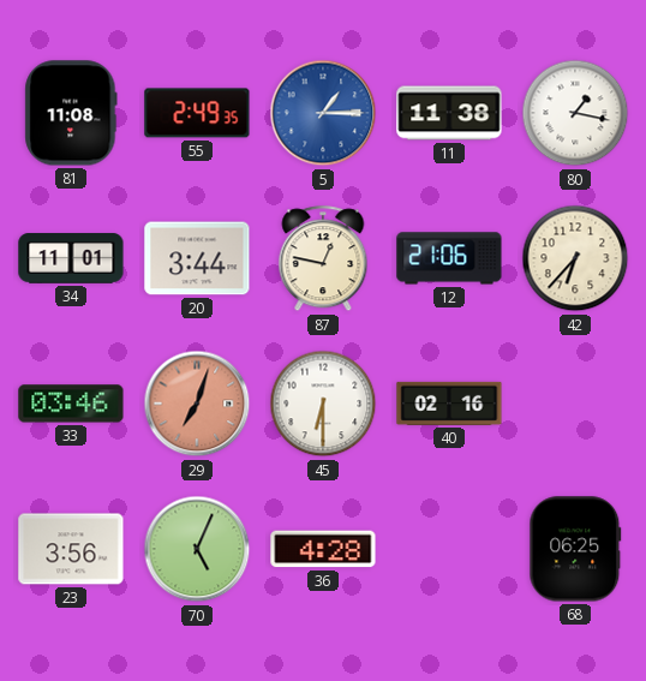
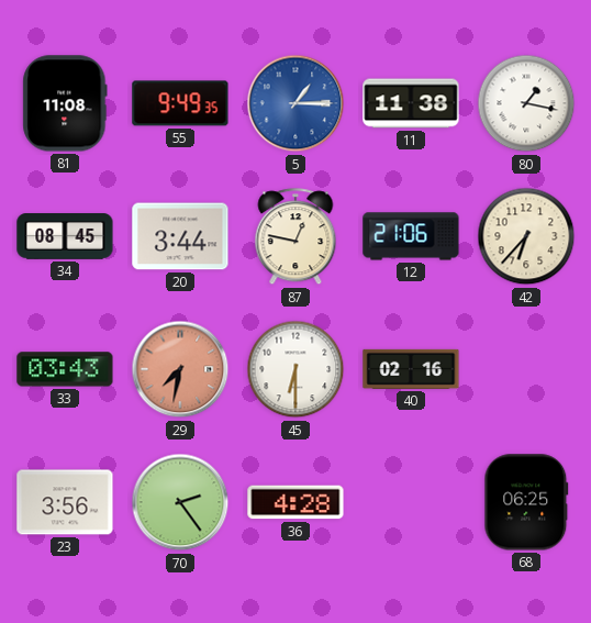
55: 2:49 -> 9:49
34: 11:01 -> 08:45
33: 03:46 -> 03:43
29: 7:03 -> 7:32
70: 5:04 -> 2:24
